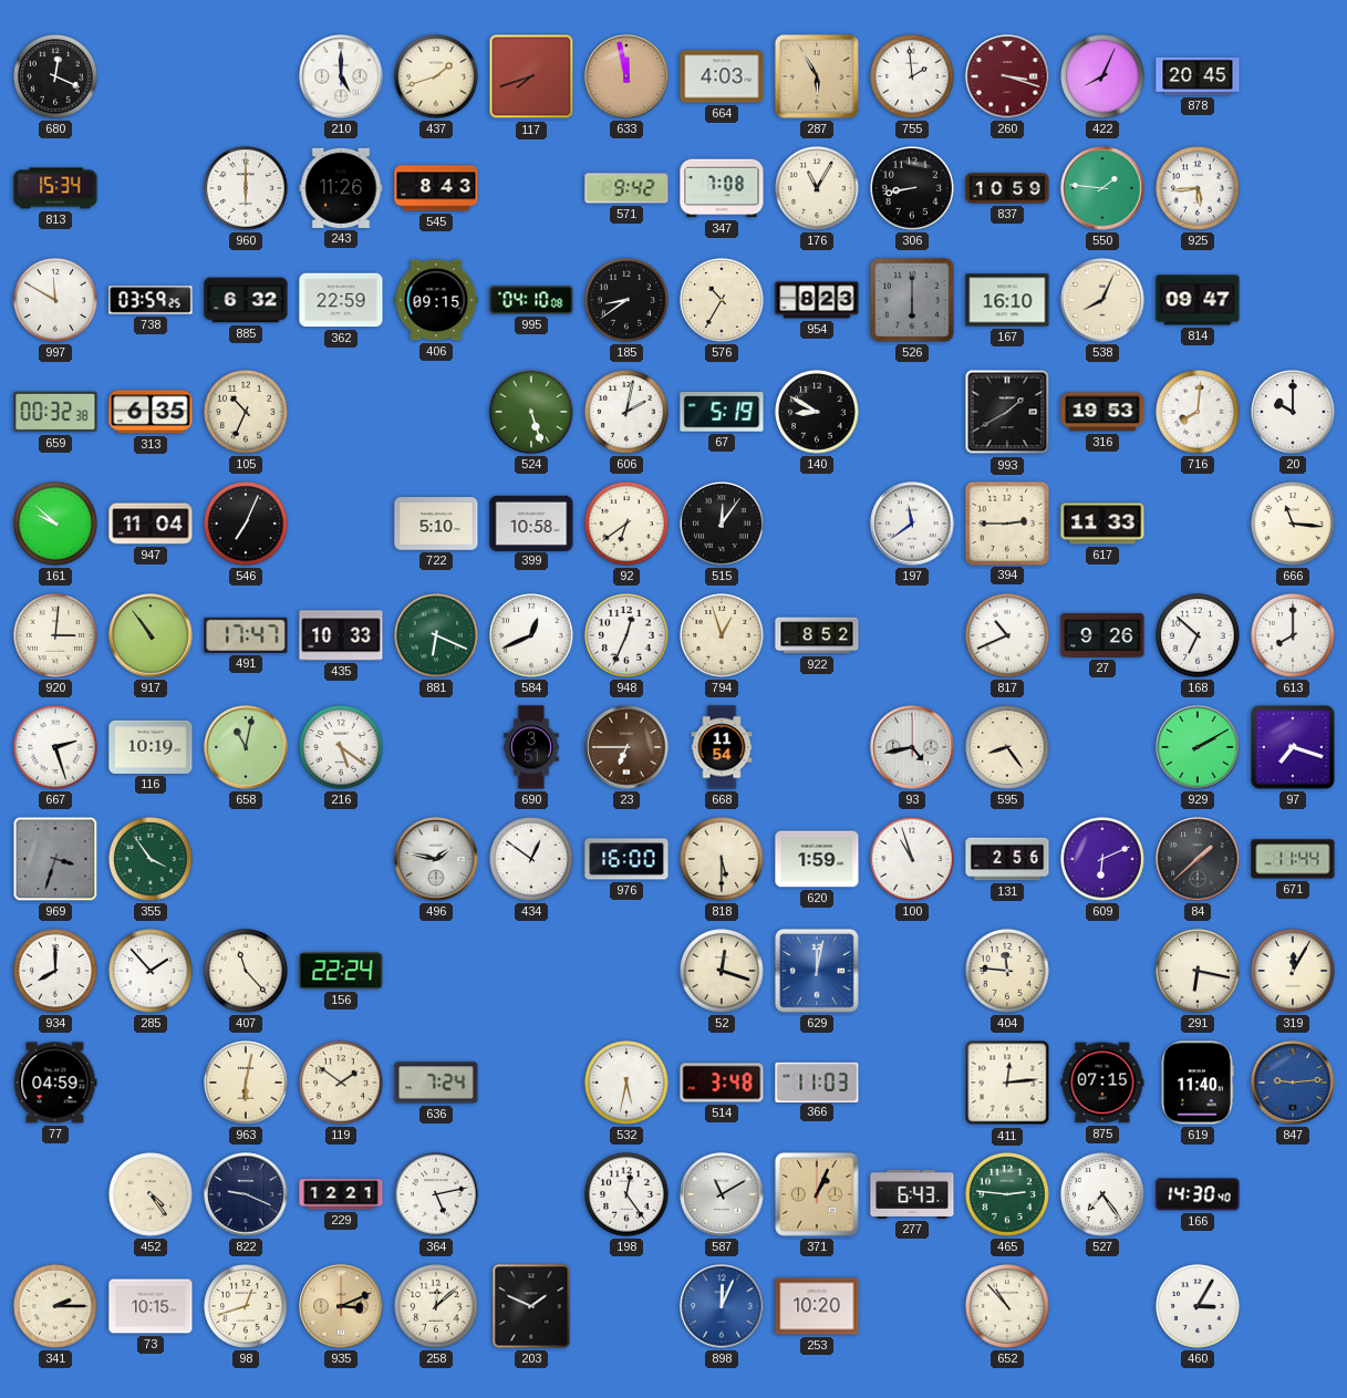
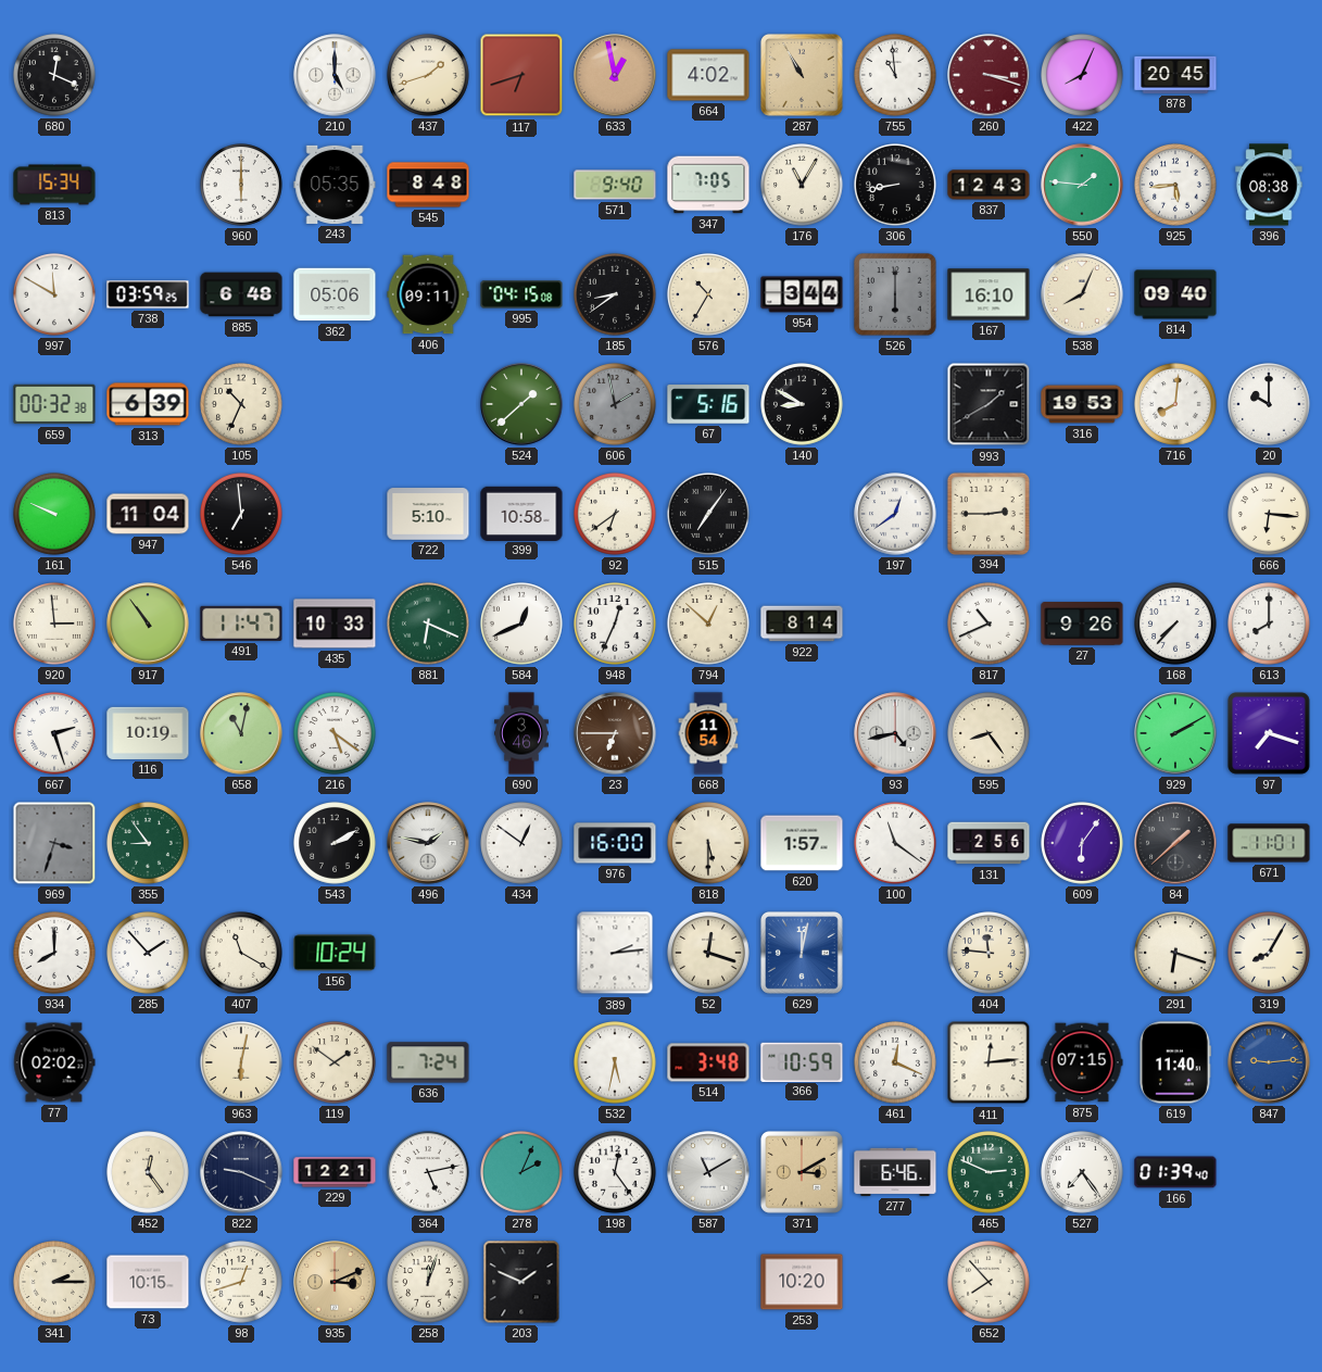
117: 7:42 -> 6:42
633: 11:58 -> 12:58
664: 4:03 -> 4:02
287: 5:55 -> 10:55
755: 1:59 -> 10:59
243: 11:26 -> 05:35
545: 8:43 -> 8:48
571: 9:42 -> 9:40
347: 7:08 -> 7:05
837: 10:59 -> 12:43
396: none -> 08:38
885: 6:32 -> 6:48
362: 22:59 -> 05:06
406: 09:15 -> 09:11
995: 04:10 -> 04:15
954: 8:23 -> 3:44
814: 09:47 -> 09:40
313: 6:35 -> 6:39
524: 5:27 -> 1:38
606: 2:02 -> 1:58
606 dial: white -> grey
67: 5:19 -> 5:16
161: 9:52 -> 9:49
546: 7:04 -> 6:59
515: 12:06 -> 7:06
197: 11:39 -> 12:39
617: 11:33 -> none
666: 11:16 -> 6:16
920: 3:01 -> 2:59
491: 17:47 -> 11:47
794: 12:57 -> 12:52
922: 8:52 -> 8:14
168: 6:52 -> 7:37
690: 3:51 -> 3:46
355: 3:54 -> 8:54
543: none -> 2:10
620: 1:59 -> 1:57
100: 10:57 -> 11:21
609: 6:11 -> 6:06
671: 11:44 -> 11:01
407: 11:23 -> 11:20
156: 22:24 -> 10:24
389: none -> 2:14
291: 6:17 -> 6:18
319: 12:05 -> 8:05
77: 04:59 -> 02:02
366: 11:03 -> 10:59
461: none -> 12:19
452: 4:24 -> 12:24
278: none -> 2:04
371: 1:04 -> 3:10
277: 6:43 -> 6:46
465: 2:46 -> 2:49
166: 14:30 -> 01:39
258: 12:08 -> 12:03
898: 12:04 -> none
652: 10:53 -> 7:53
460: 3:05 -> none
